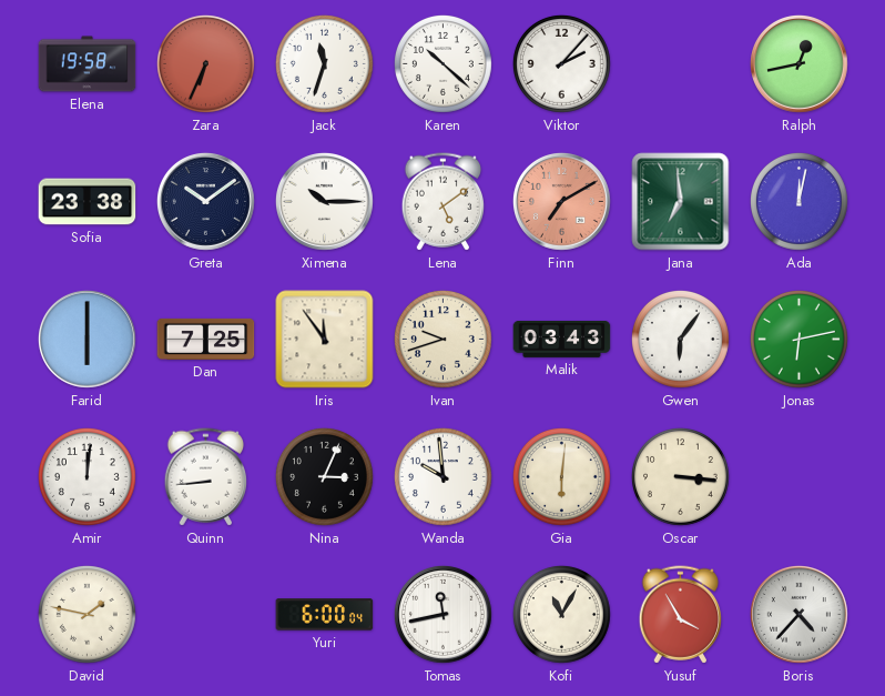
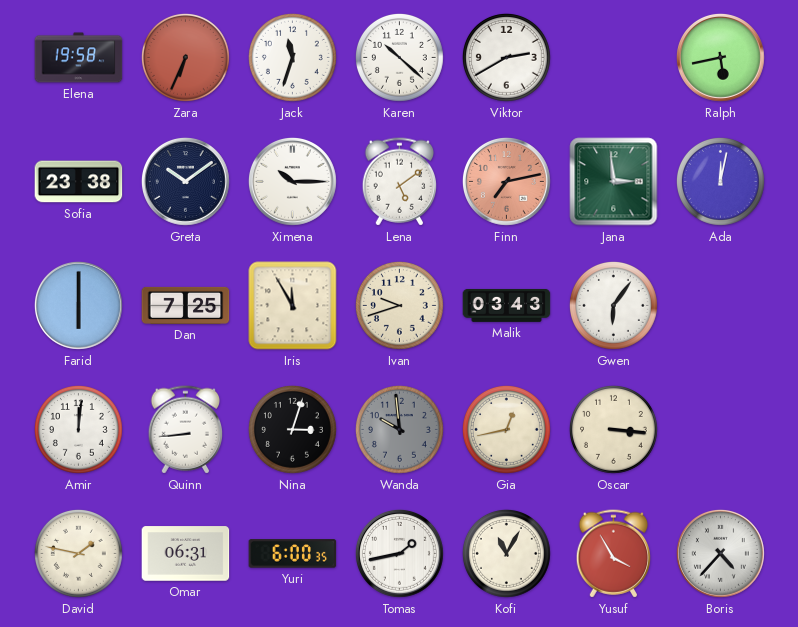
Viktor: 2:07 -> 2:40
Ralph: 12:43 -> 5:43
Finn: 7:10 -> 7:13
Jana: 6:59 -> 2:59
Iris: 11:54 -> 11:55
Jonas: 6:13 -> none
Nina: 3:04 -> 3:03
Wanda dial: white -> grey
Gia: 6:01 -> 12:43
Omar: none -> 06:31
Yuri: 6:00:04 -> 6:00:35
Tomas: 11:43 -> 1:43
